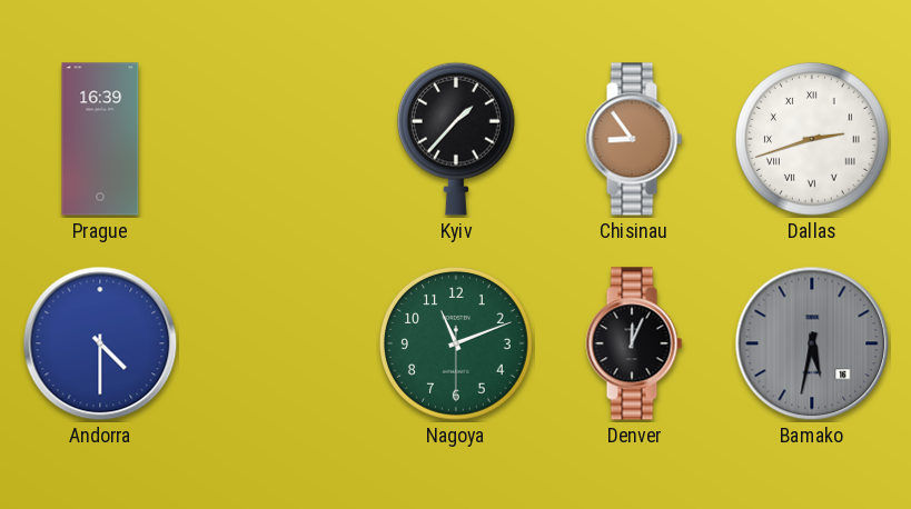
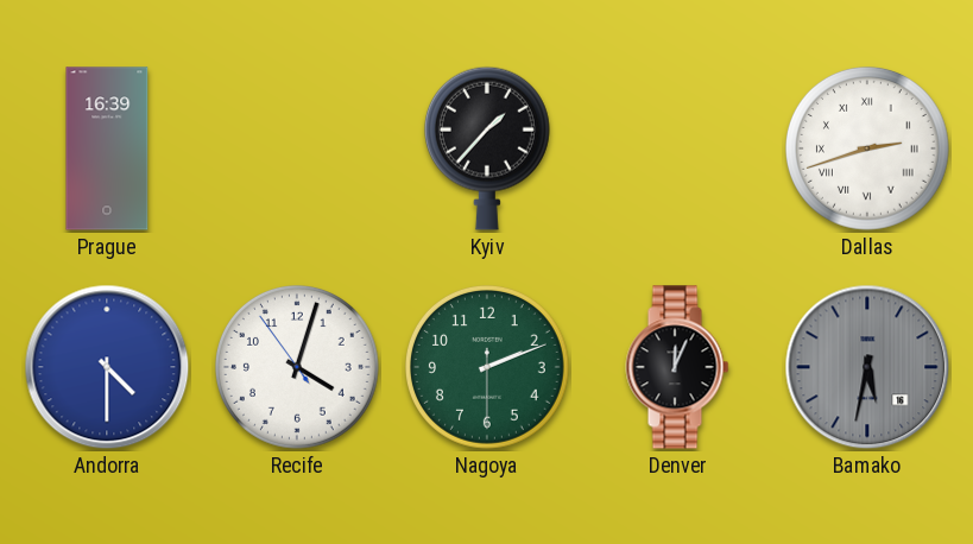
Chisinau: 8:54 -> none
Recife: none -> 4:02
Nagoya: 11:11 -> 2:11
